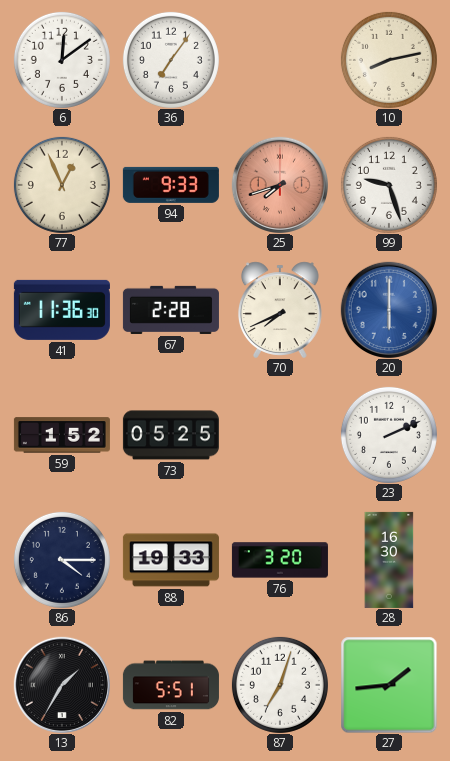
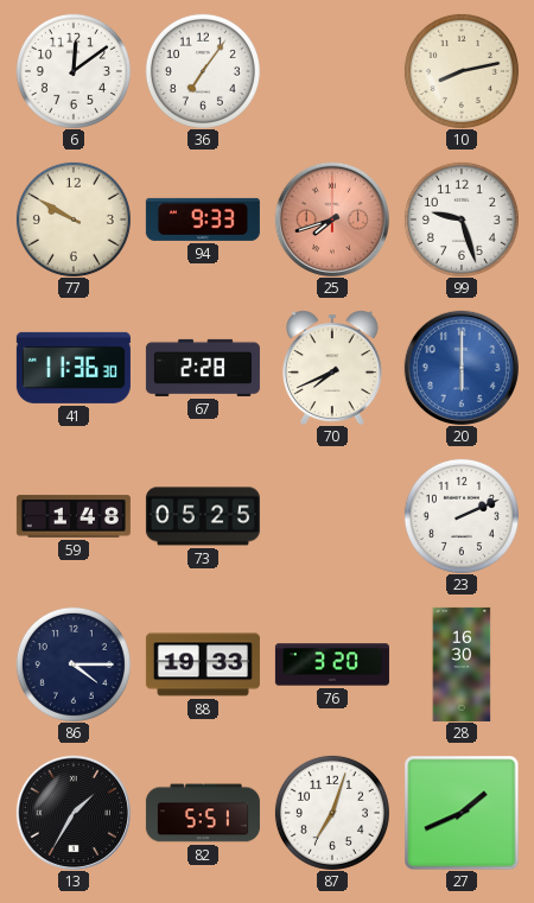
77: 12:56 -> 9:50
59: 1:52 -> 1:48
27: 1:44 -> 1:41
